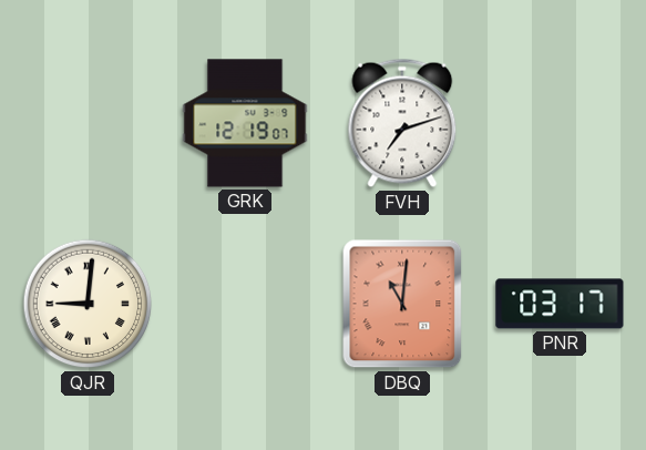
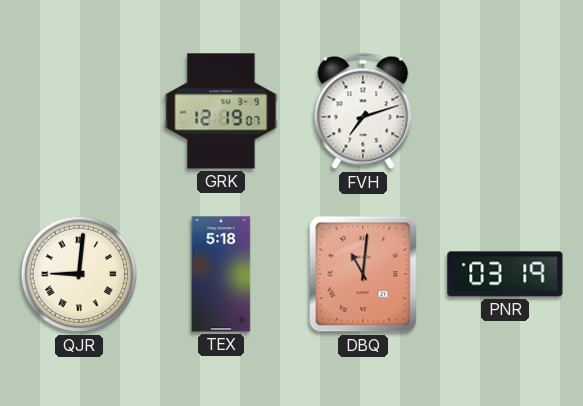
TEX: none -> 5:18
PNR: 03:17 -> 03:19
